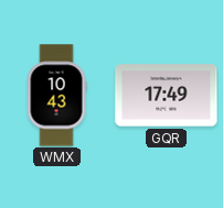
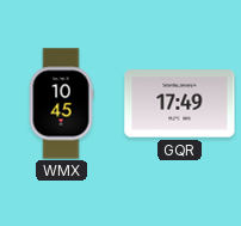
WMX: 10:43 -> 10:45
